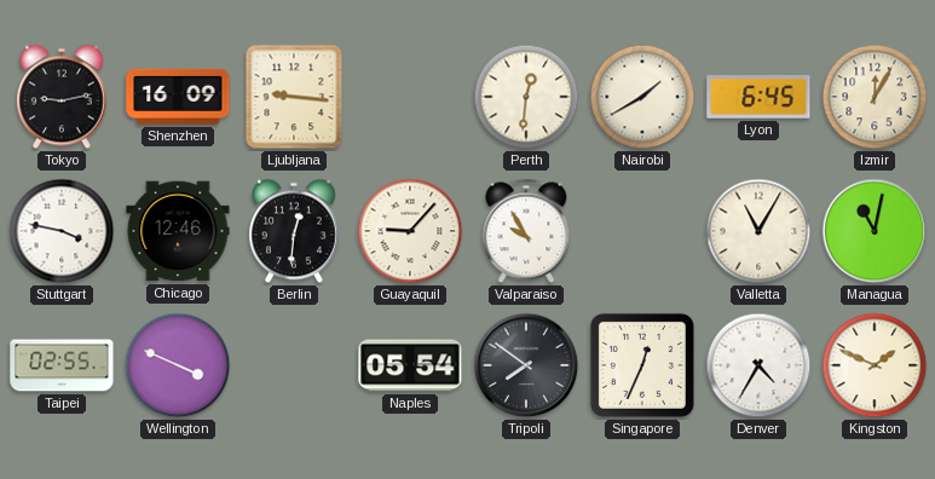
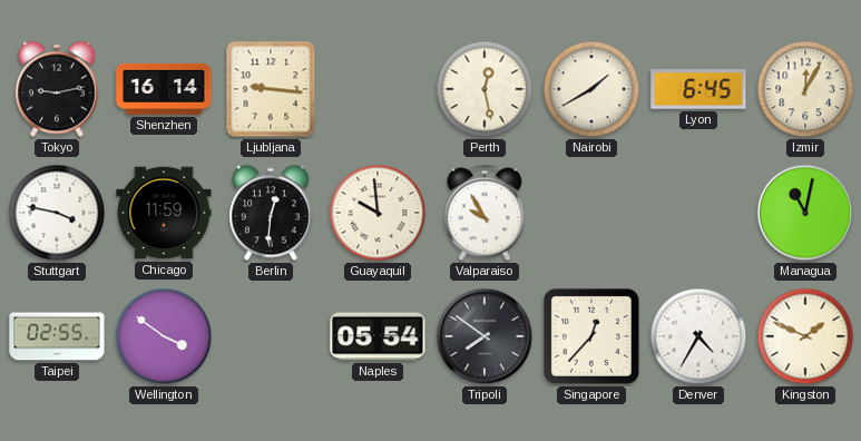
Shenzhen: 16:09 -> 16:14
Perth: 12:31 -> 12:28
Chicago: 12:46 -> 11:59
Guayaquil: 9:07 -> 9:59
Valletta: 11:05 -> none
Wellington: 3:49 -> 3:51
Singapore: 12:34 -> 12:37
